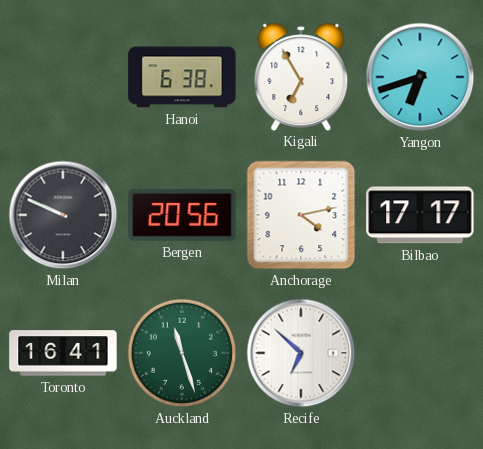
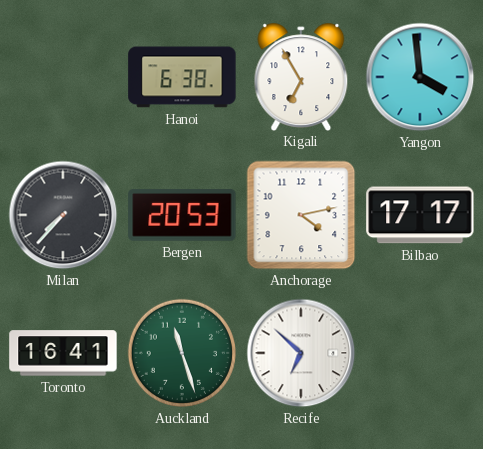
Yangon: 6:42 -> 3:59
Milan: 9:49 -> 7:37
Bergen: 20:56 -> 20:53
